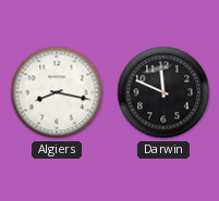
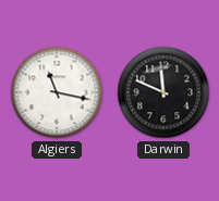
Algiers: 8:17 -> 11:17
